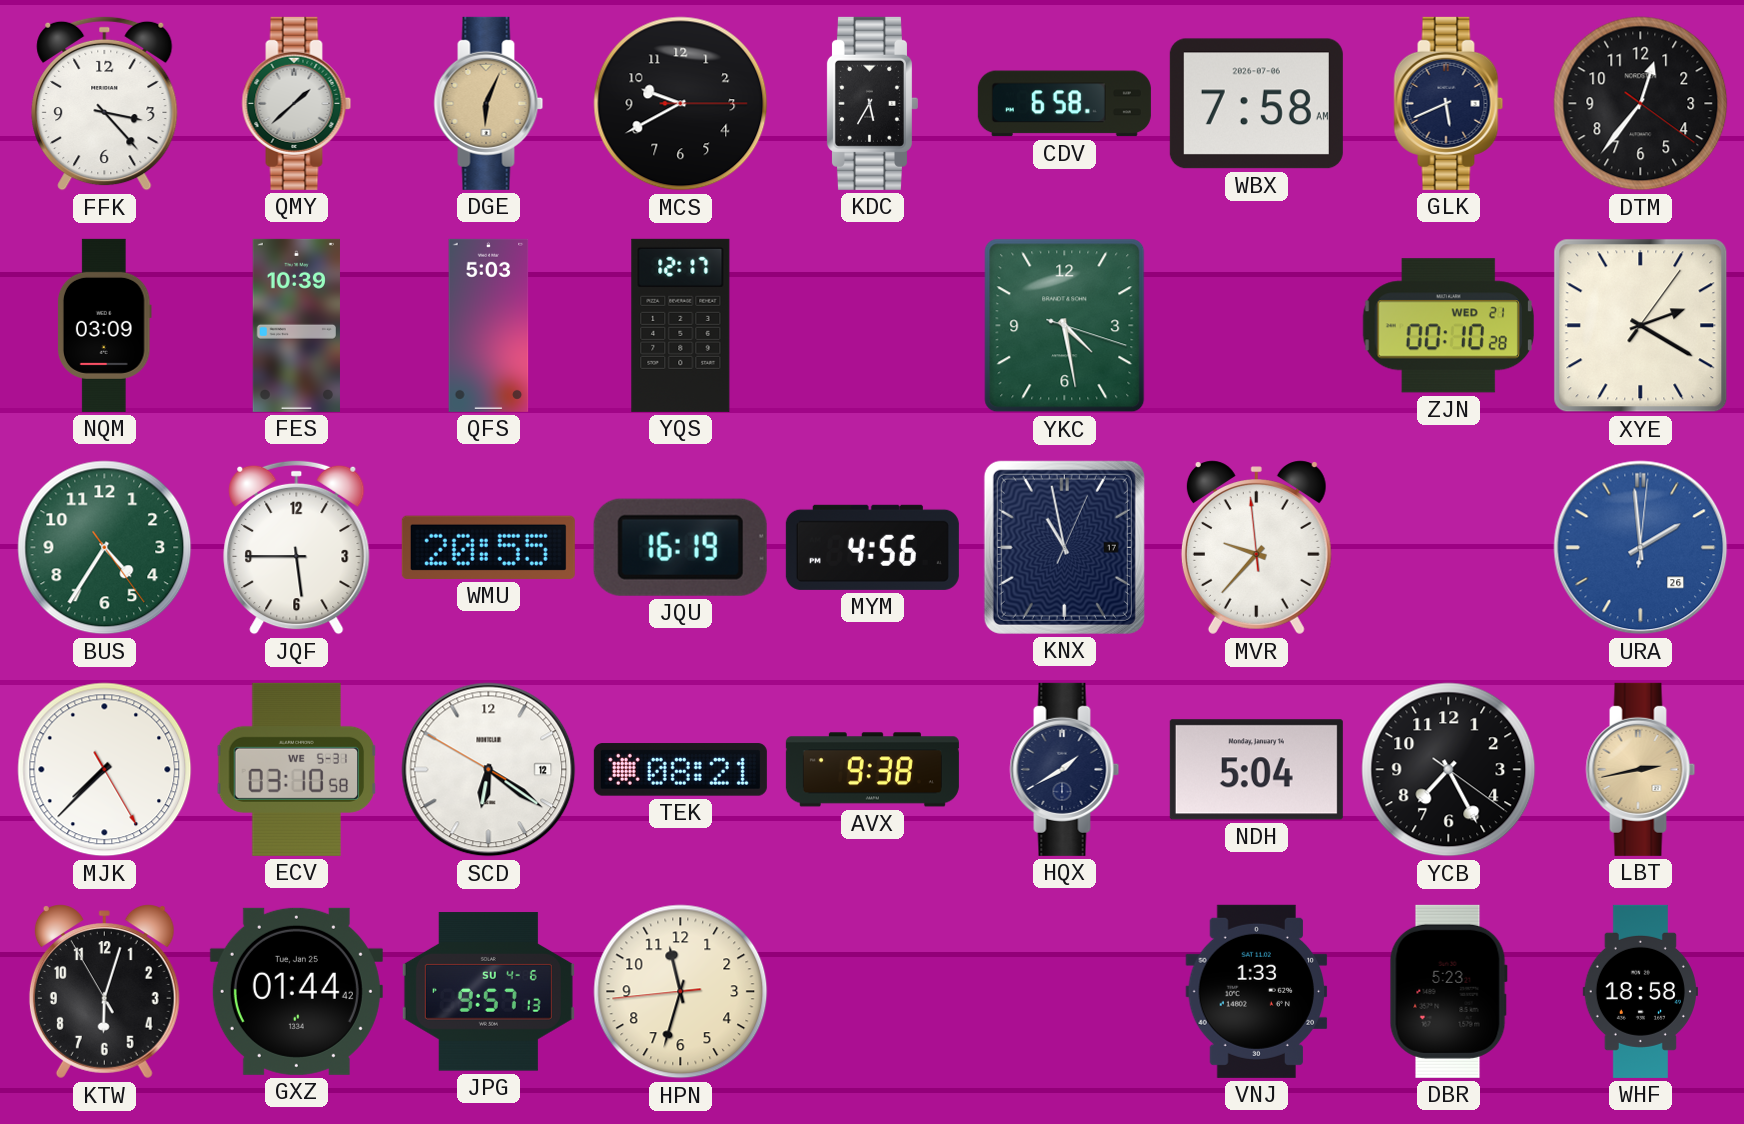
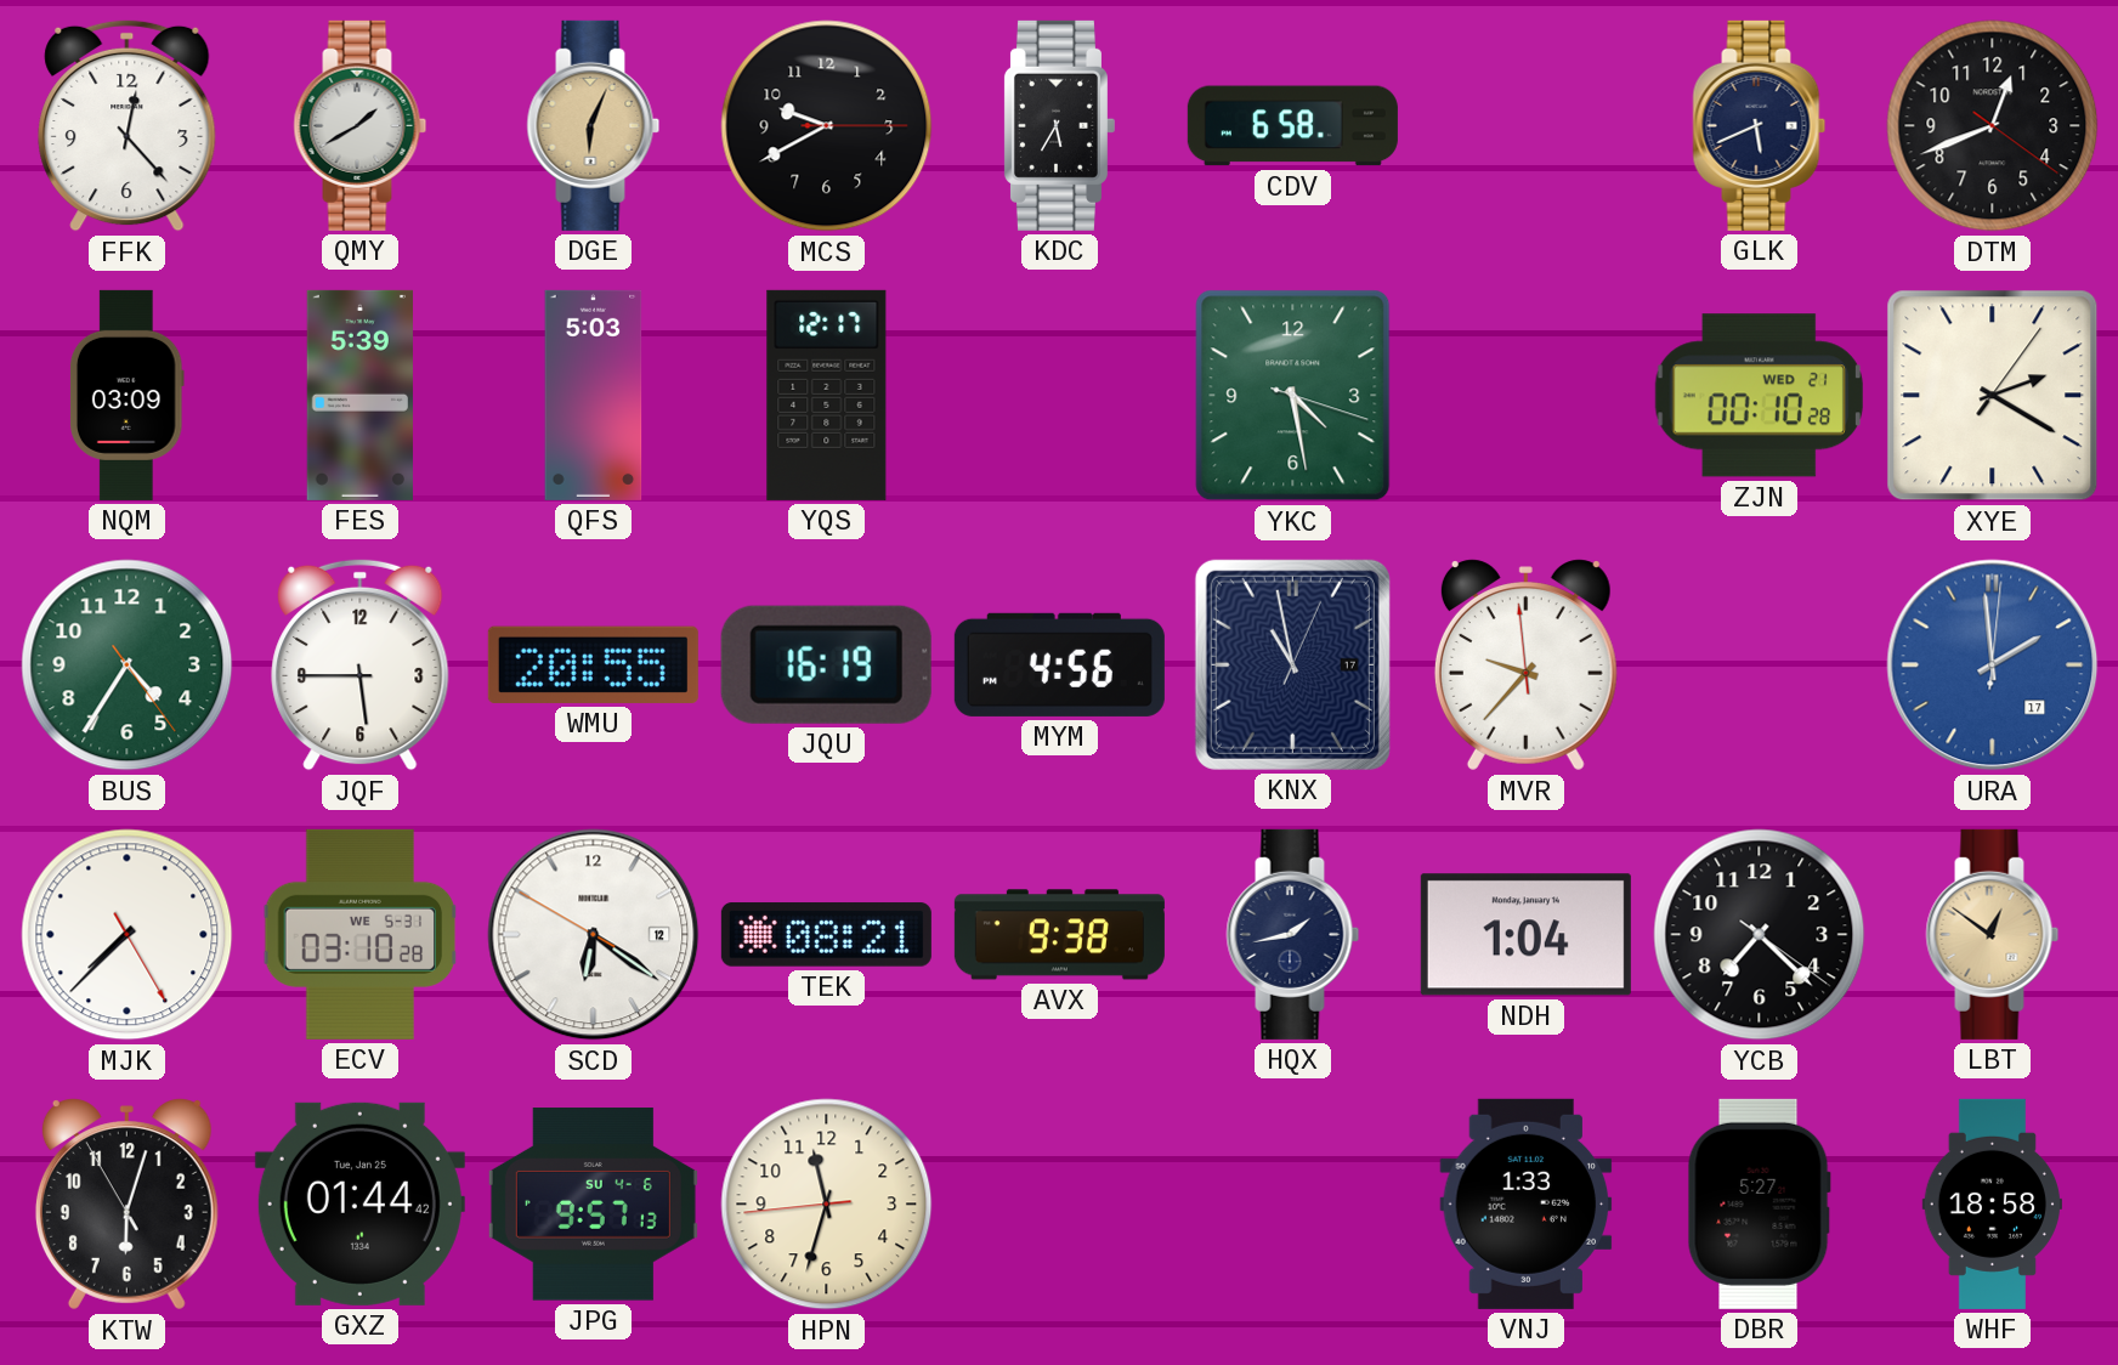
FFK: 3:23 -> 12:23
QMY: 1:38 -> 1:40
WBX: 7:58 -> none
DTM: 12:36 -> 12:41
FES: 10:39 -> 5:39
URA date: 26 -> 17
ECV: 03:10:58 -> 03:10:28
HQX: 1:40 -> 1:43
NDH: 5:04 -> 1:04
YCB: 7:25 -> 7:22
LBT: 2:43 -> 12:51
DBR: 5:23 -> 5:27
